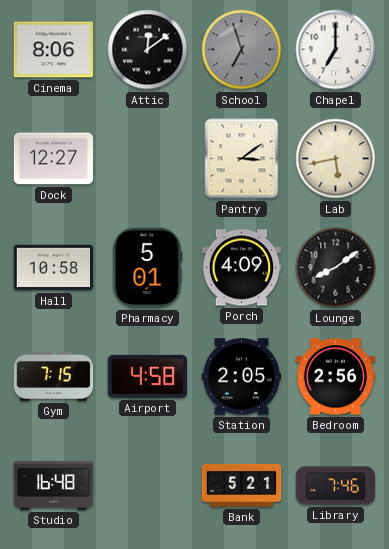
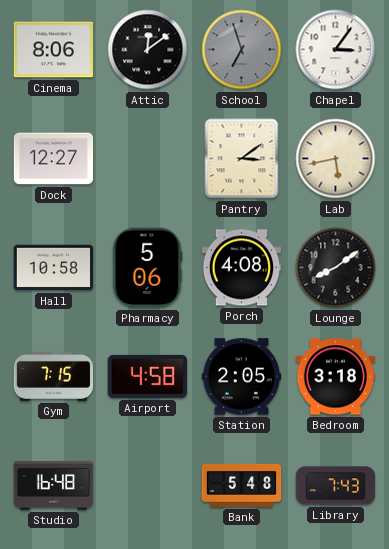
Chapel: 7:00 -> 3:06
Pharmacy: 5:01 -> 5:06
Porch: 4:09 -> 4:08
Bedroom: 2:56 -> 3:18
Bank: 5:21 -> 5:48
Library: 7:46 -> 7:43
